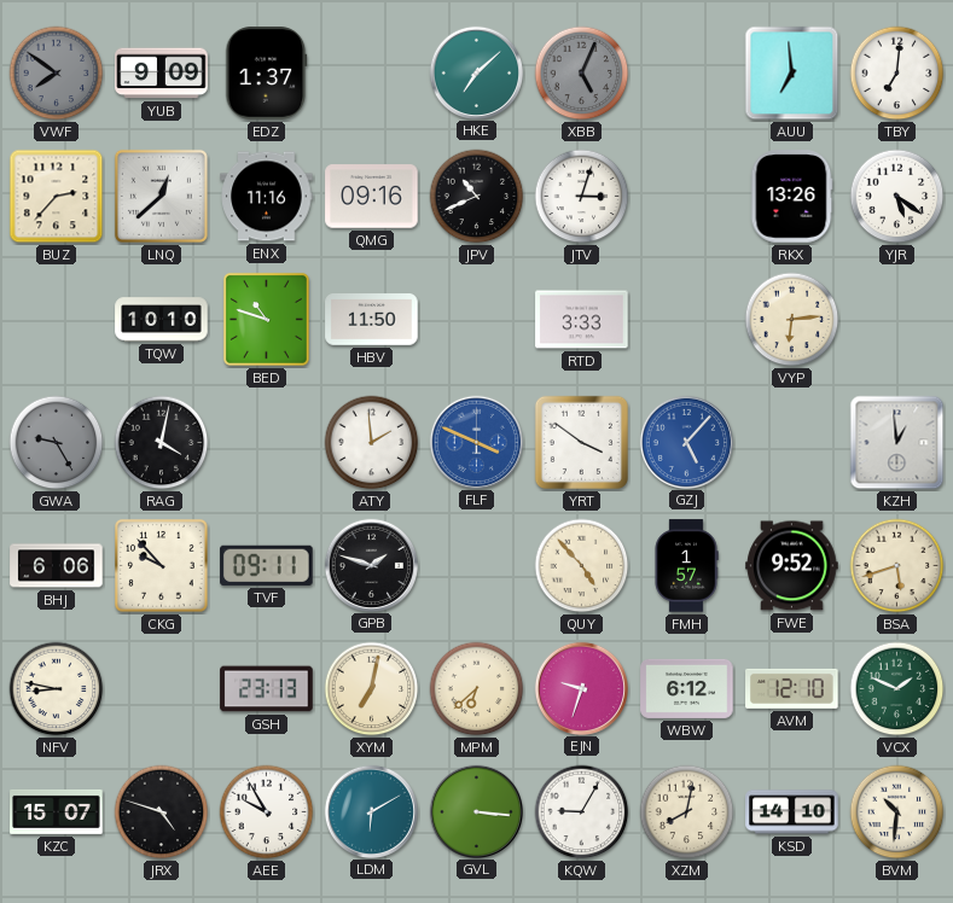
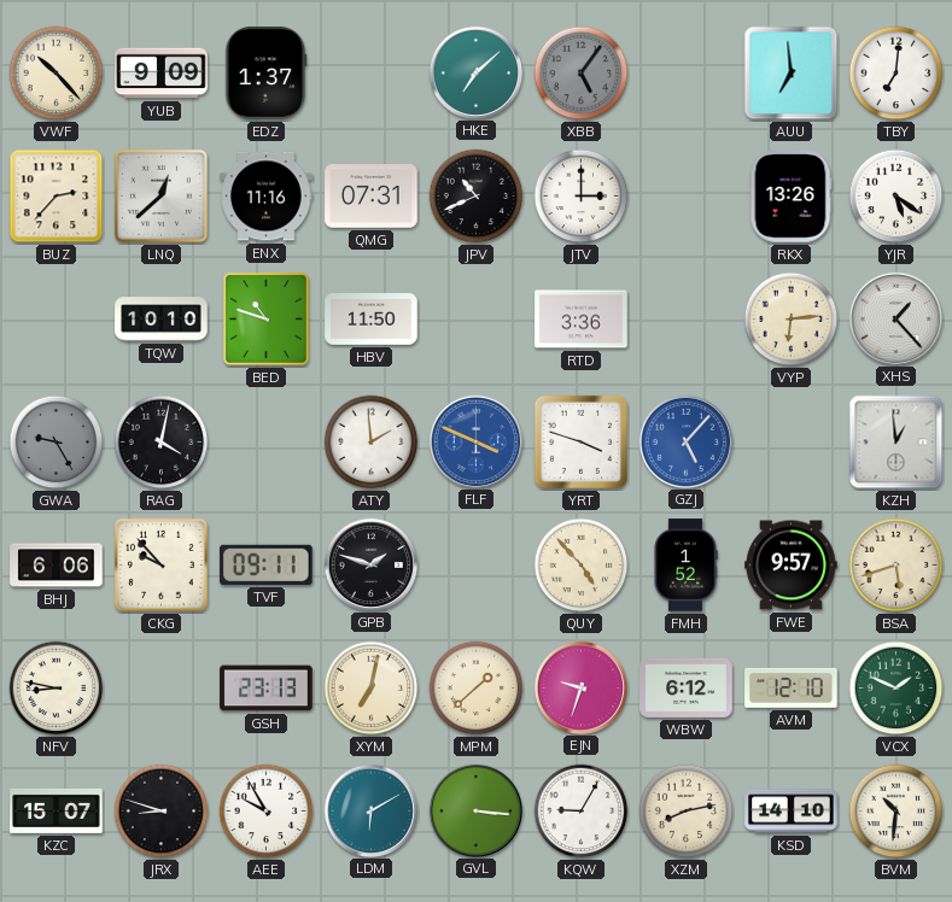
VWF: 7:51 -> 10:23
VWF dial: grey -> cream
XBB: 5:04 -> 5:06
QMG: 09:16 -> 07:31
JTV: 3:03 -> 3:00
RTD: 3:33 -> 3:36
XHS: none -> 1:23
YRT: 3:51 -> 3:48
FMH: 1:57 -> 1:52
FWE: 9:52 -> 9:57
MPM: 6:38 -> 1:38
JRX: 4:48 -> 8:48
XZM: 8:02 -> 8:13
